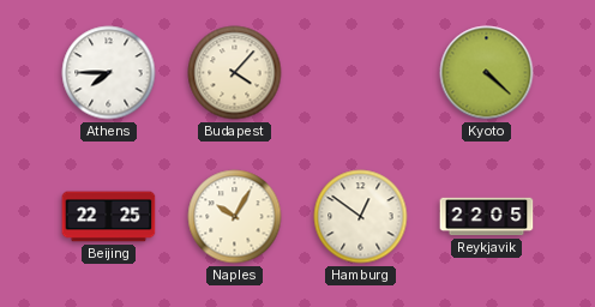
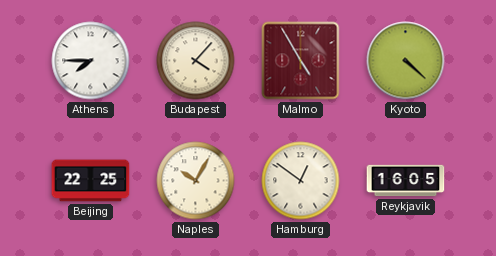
Malmo: none -> 4:55
Reykjavik: 22:05 -> 16:05
